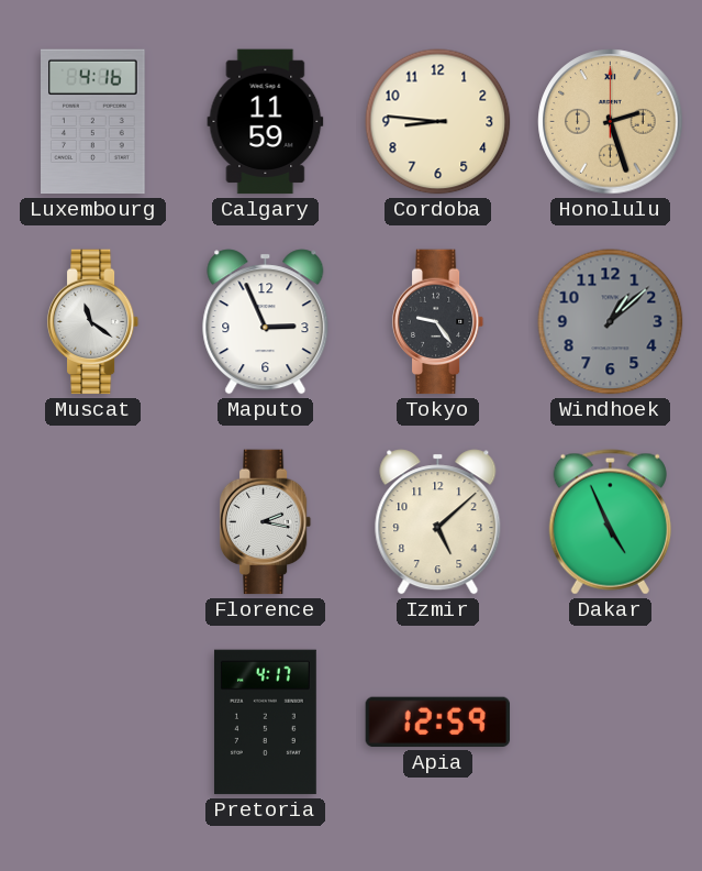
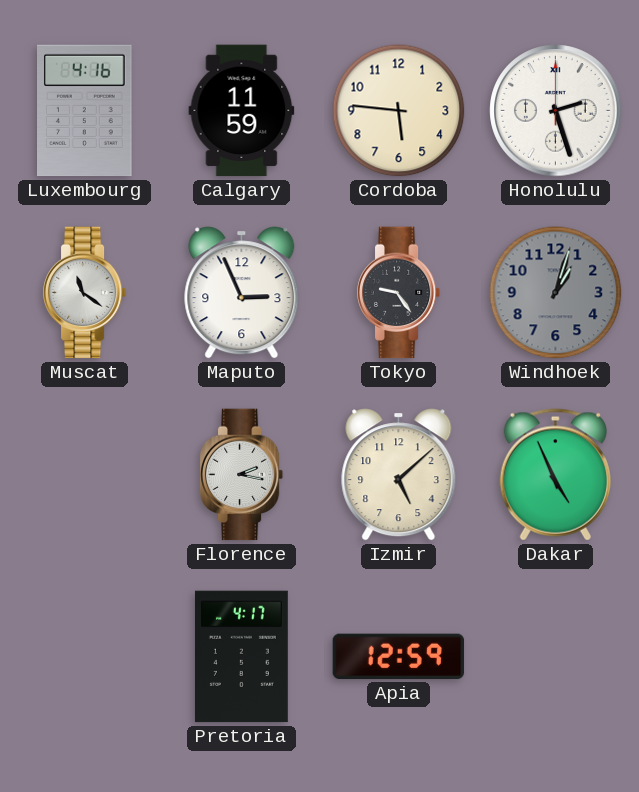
Cordoba: 8:46 -> 5:46
Honolulu dial: champagne -> white
Windhoek: 1:08 -> 1:03
